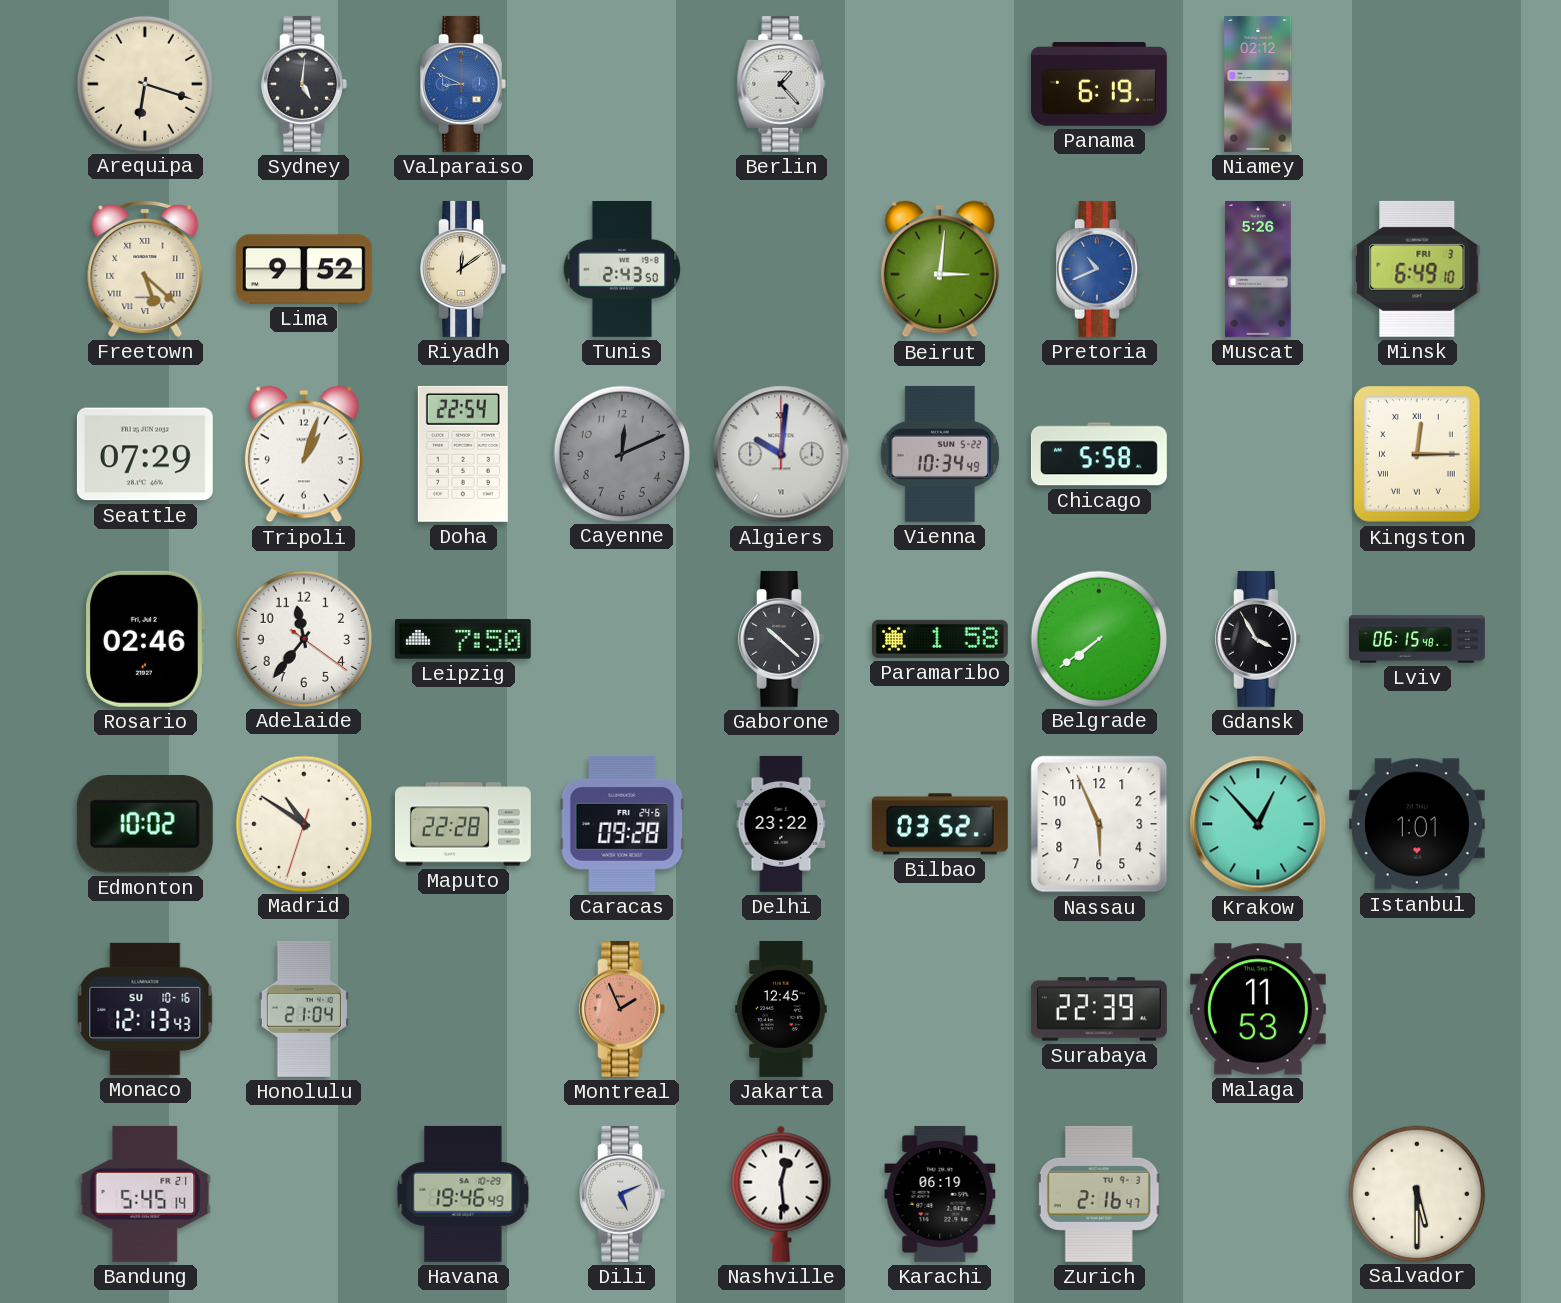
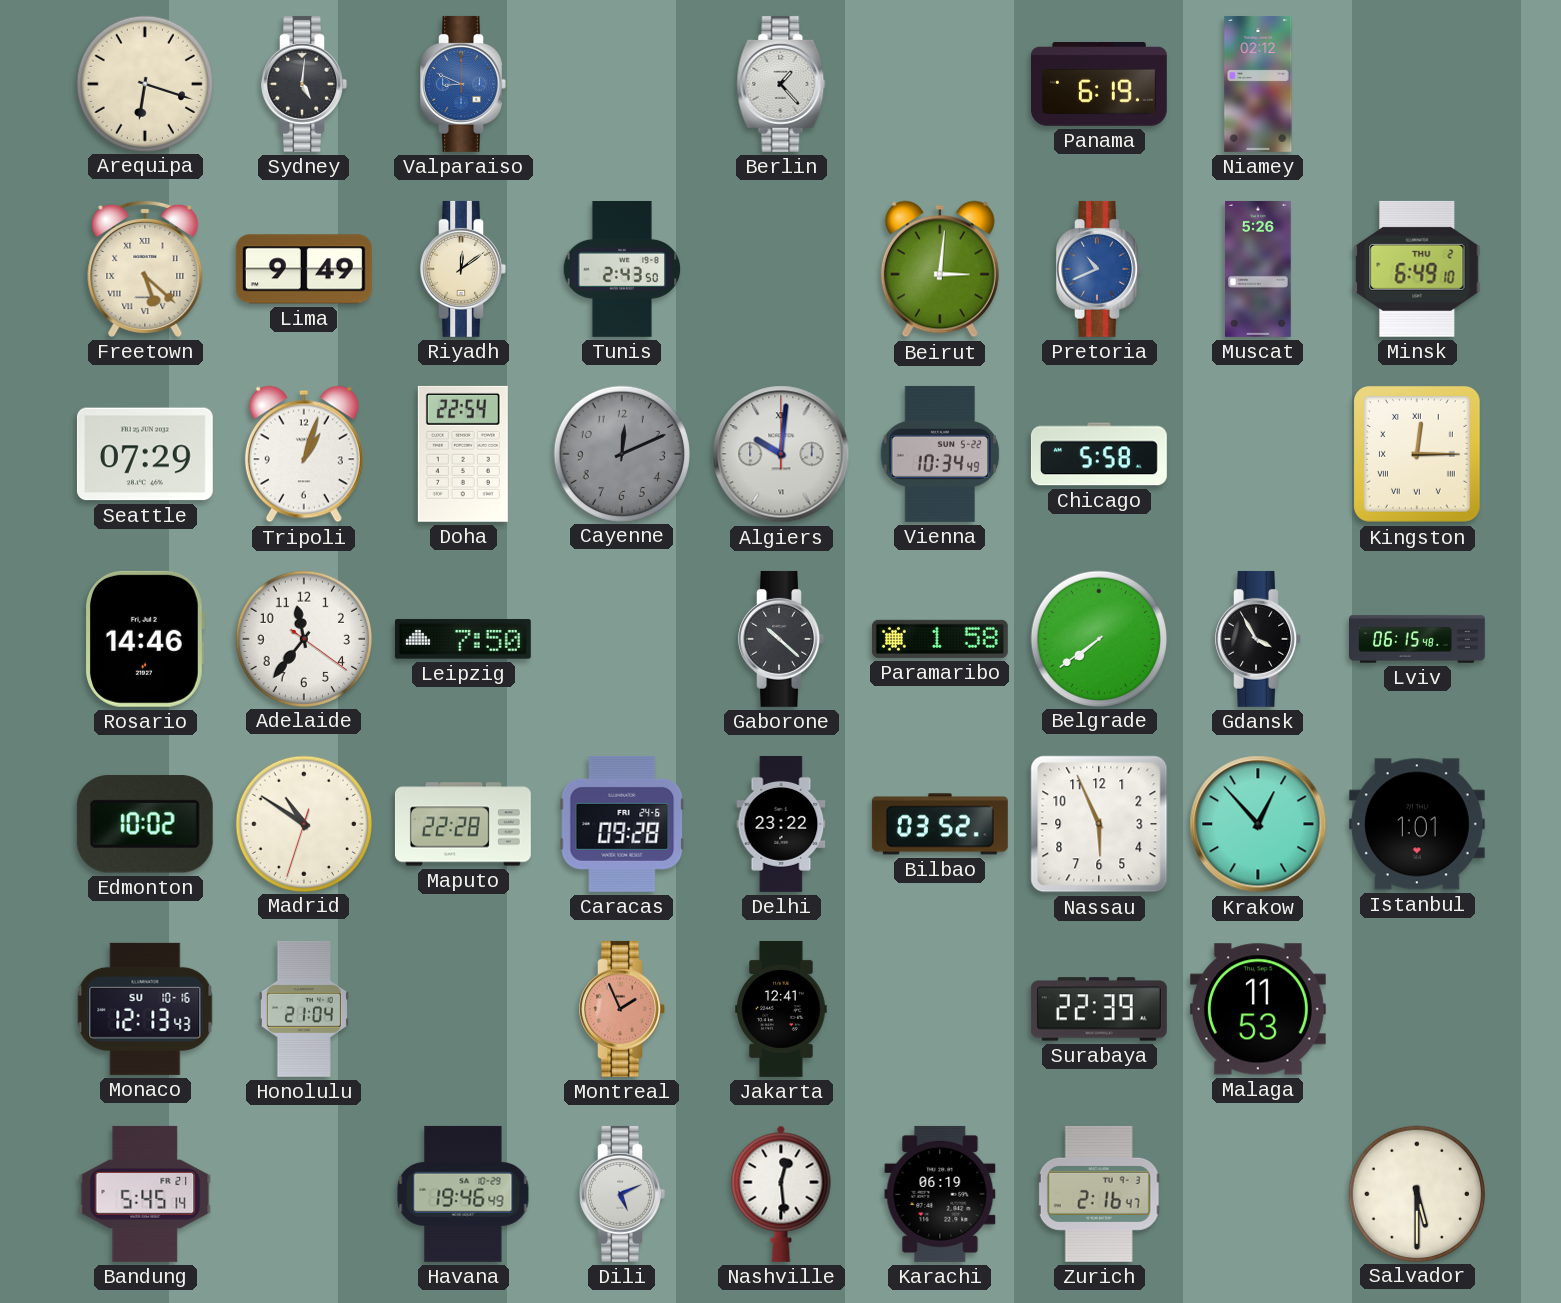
Lima: 9:52 -> 9:49
Minsk date: FRI 3 -> THU 2
Rosario: 02:46 -> 14:46
Jakarta: 12:45 -> 12:41
